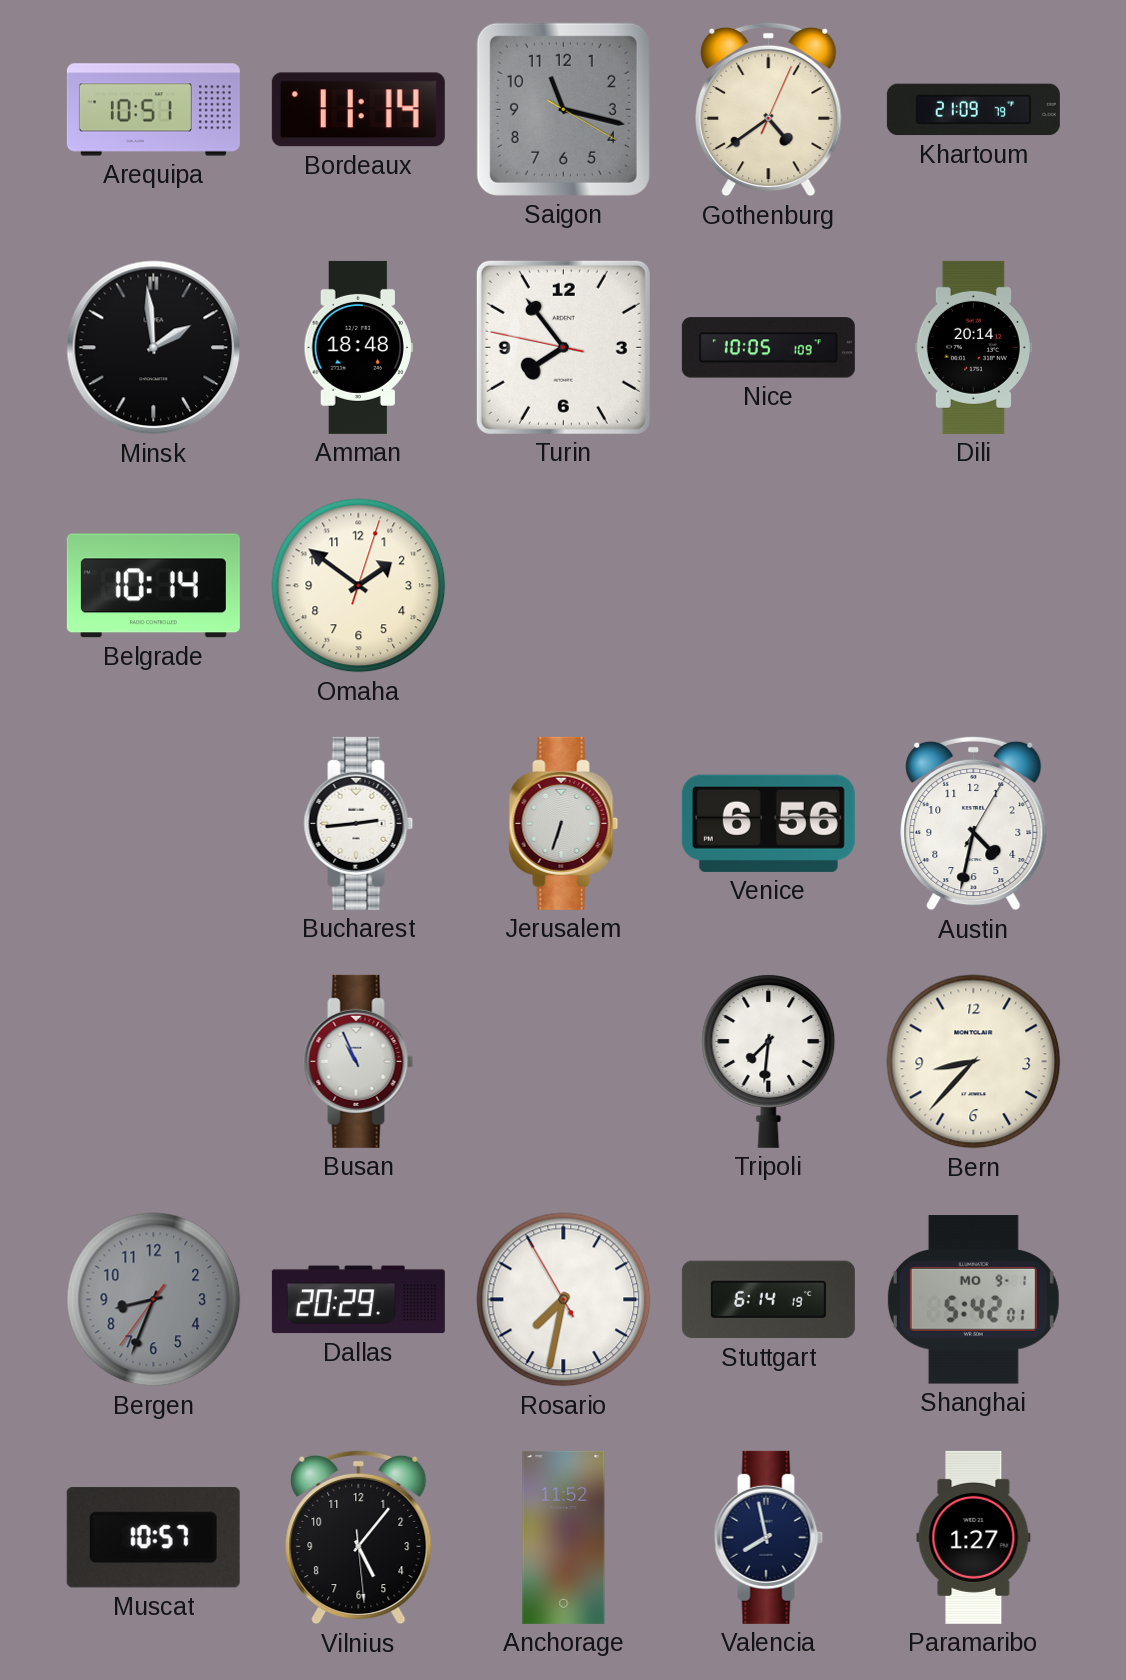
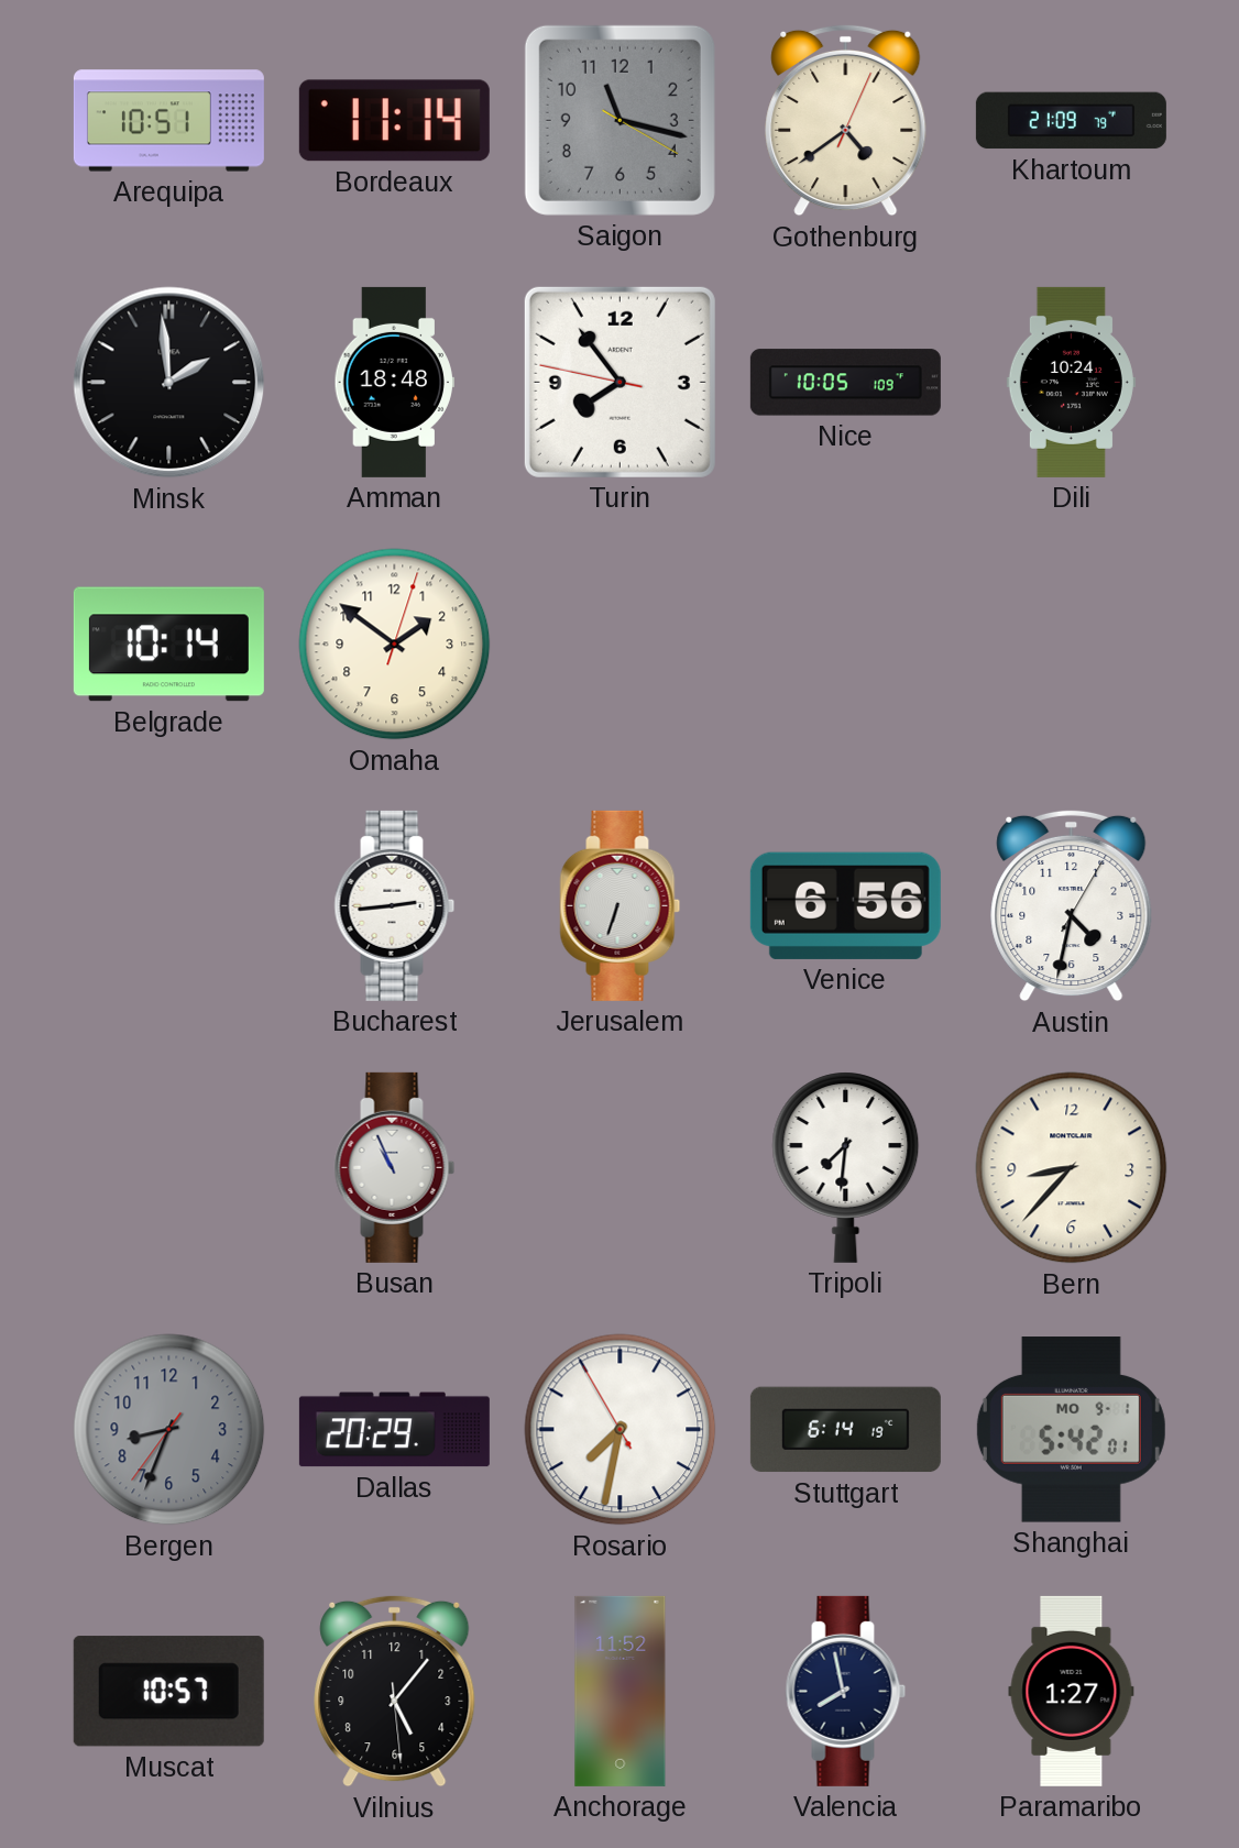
Dili: 20:14 -> 10:24
